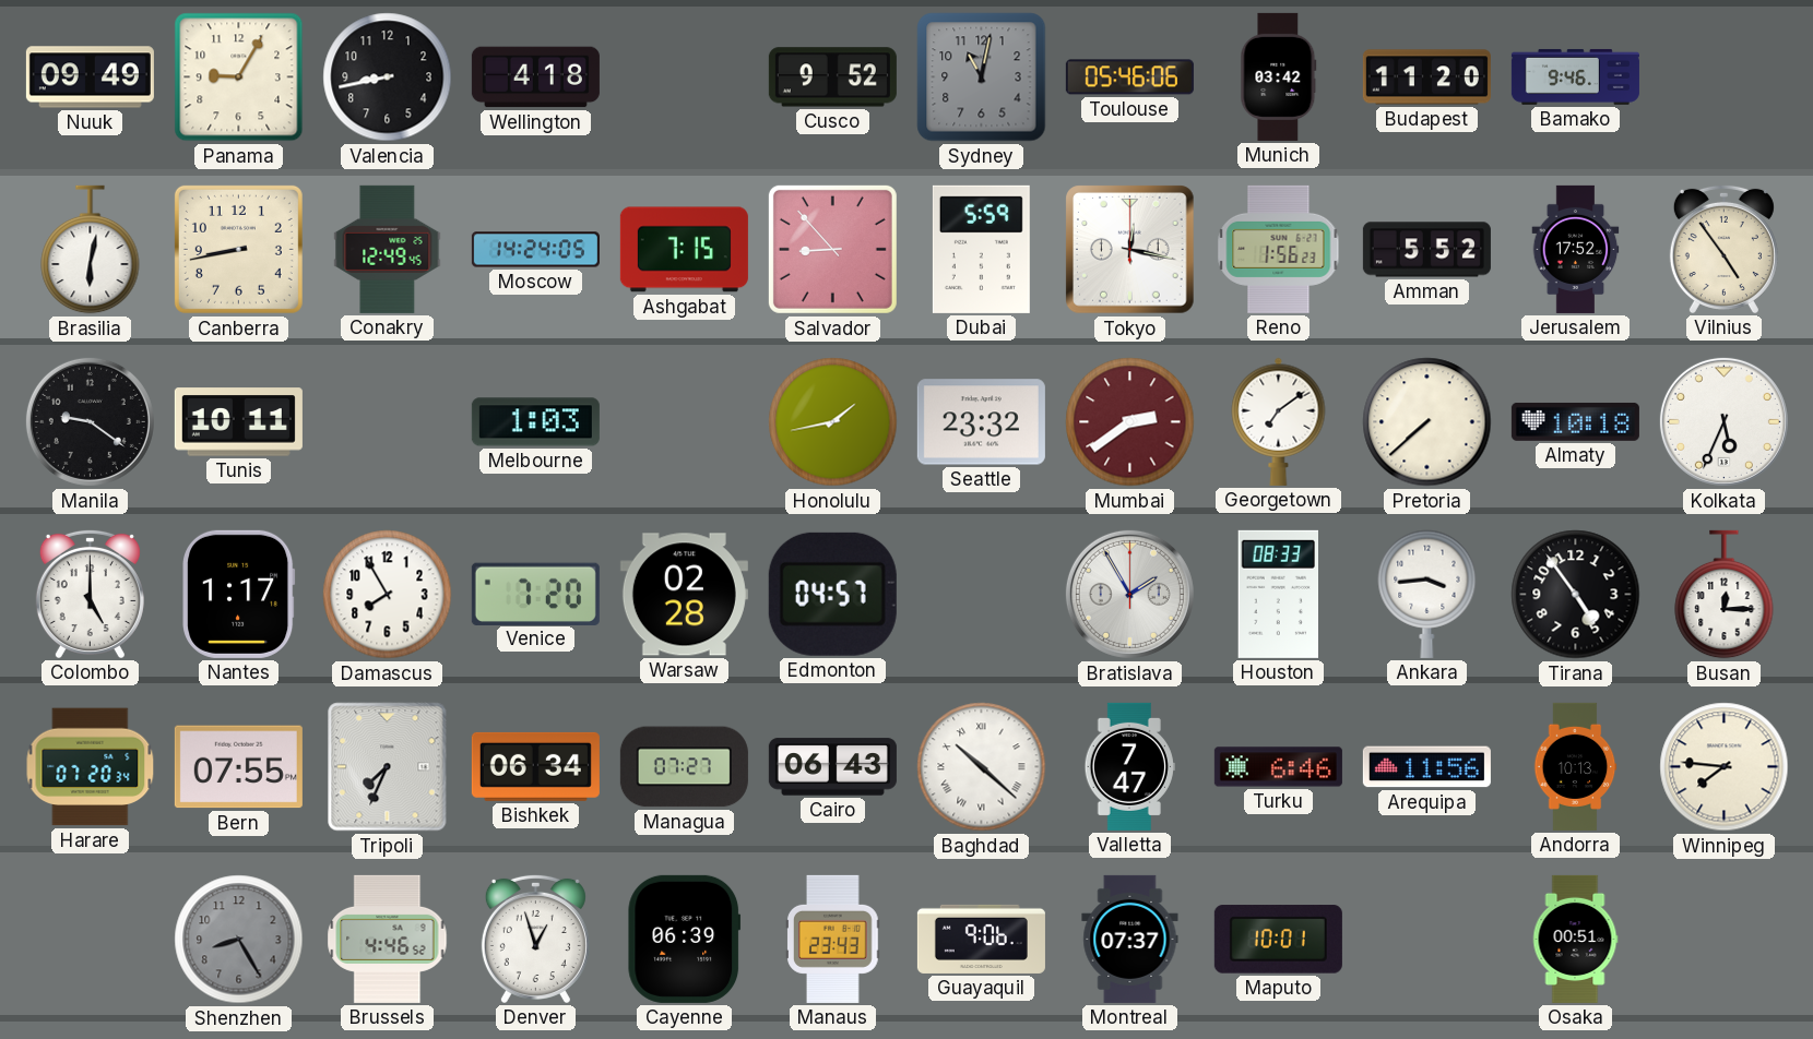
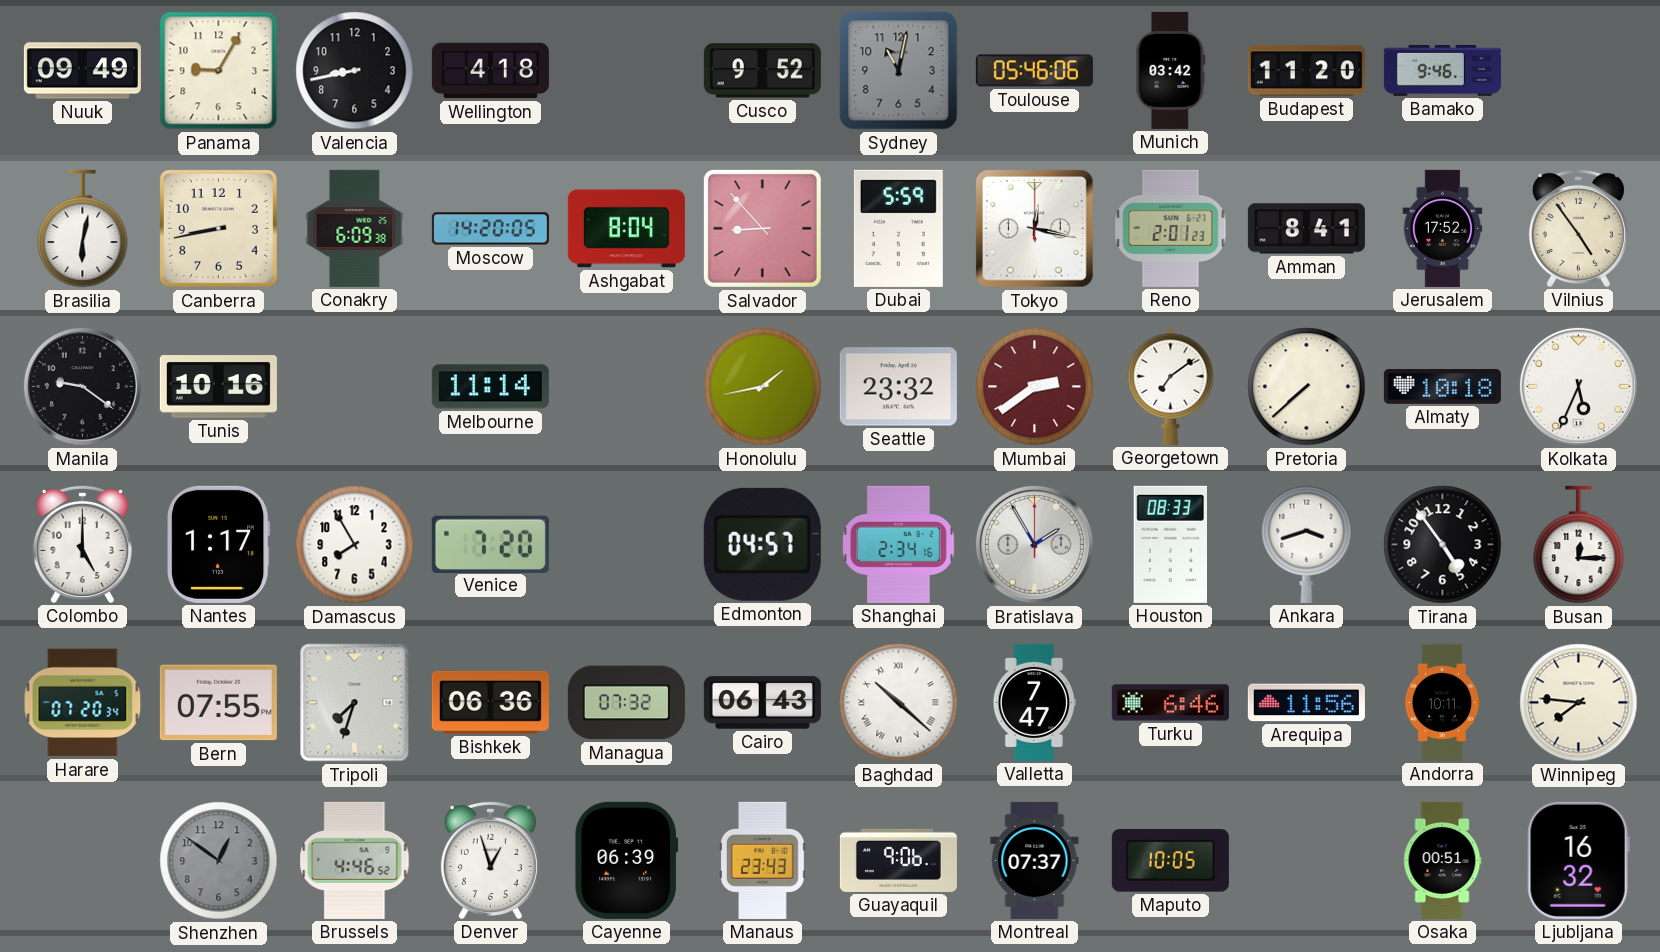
Conakry: 12:49 -> 6:09
Moscow: 14:24 -> 14:20
Ashgabat: 7:15 -> 8:04
Reno: 1:56 -> 2:01
Amman: 5:52 -> 8:41
Tunis: 10:11 -> 10:16
Melbourne: 1:03 -> 11:14
Warsaw: 02:28 -> none
Shanghai: none -> 2:34
Ankara: 3:44 -> 3:42
Tripoli: 7:34 -> 7:33
Bishkek: 06:34 -> 06:36
Managua: 07:27 -> 07:32
Andorra: 10:13 -> 10:11
Shenzhen: 8:25 -> 12:51
Maputo: 10:01 -> 10:05
Ljubljana: none -> 16:32
